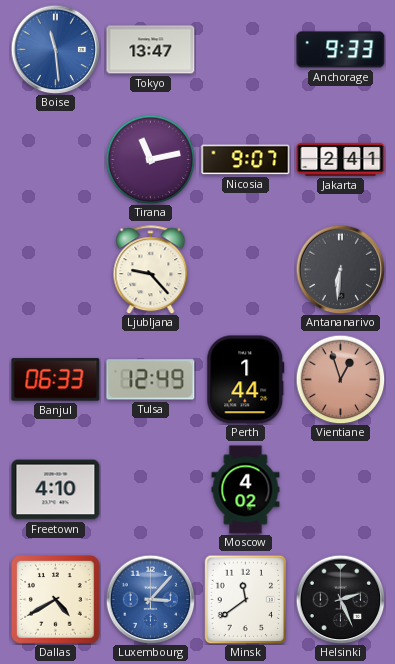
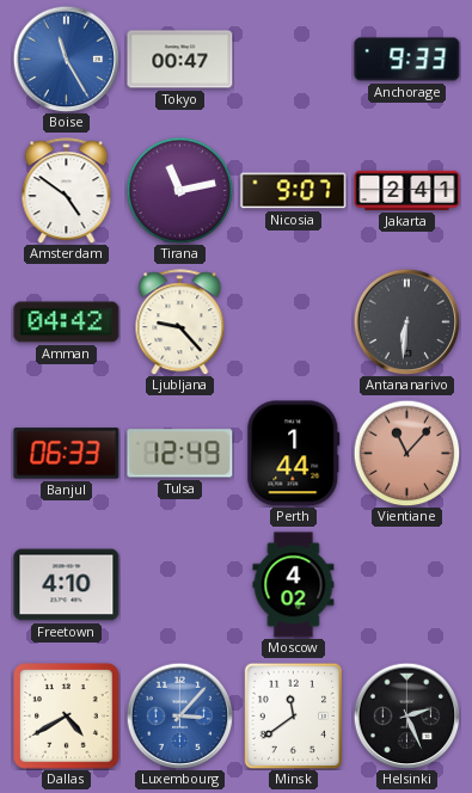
Boise: 11:29 -> 11:25
Tokyo: 13:47 -> 00:47
Amsterdam: none -> 4:51
Amman: none -> 04:42
Vientiane: 12:57 -> 11:07
